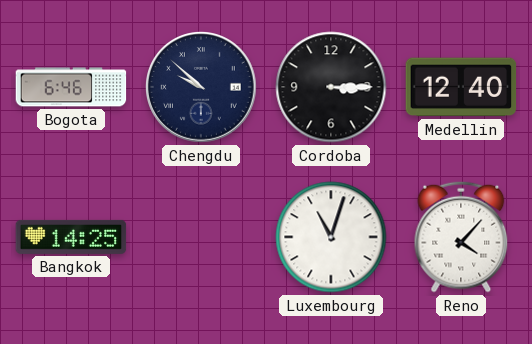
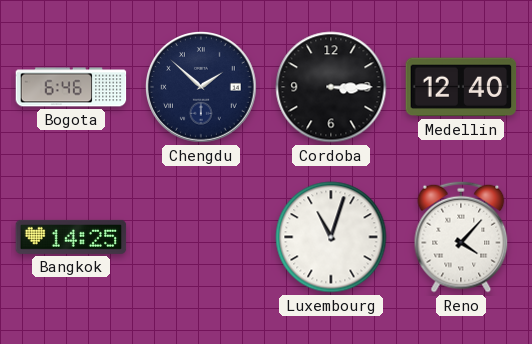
Chengdu: 9:52 -> 1:52
